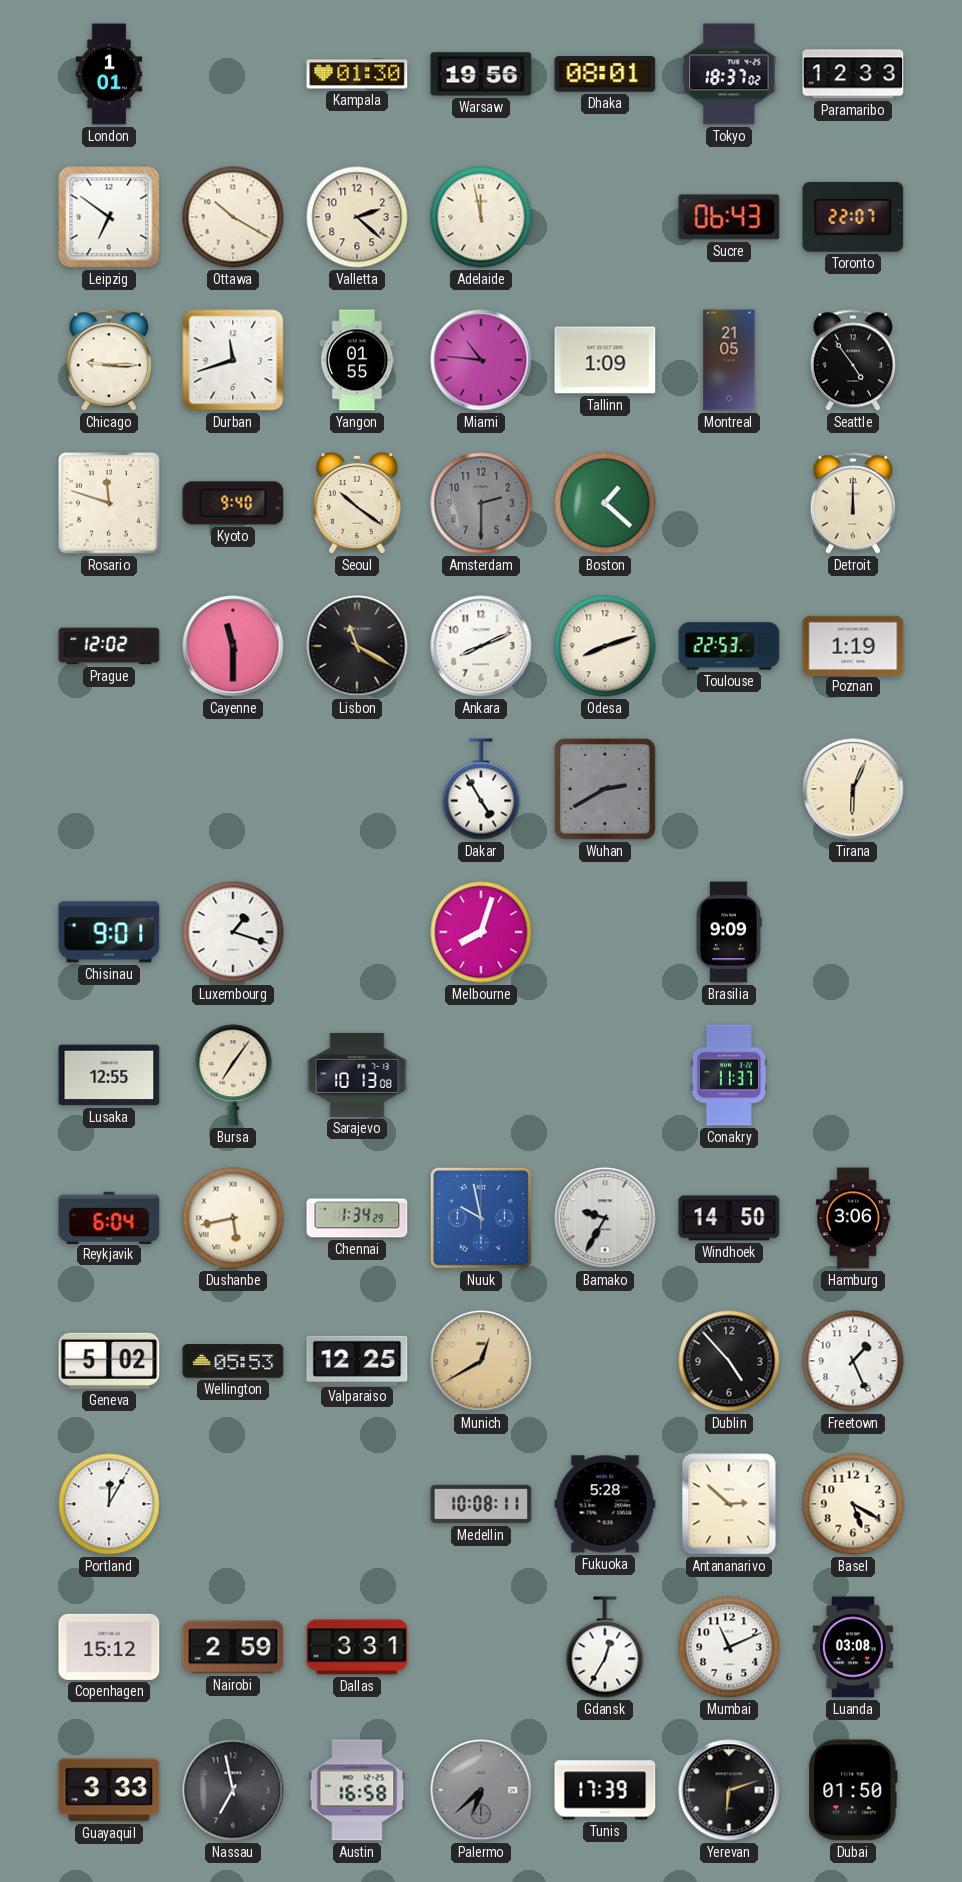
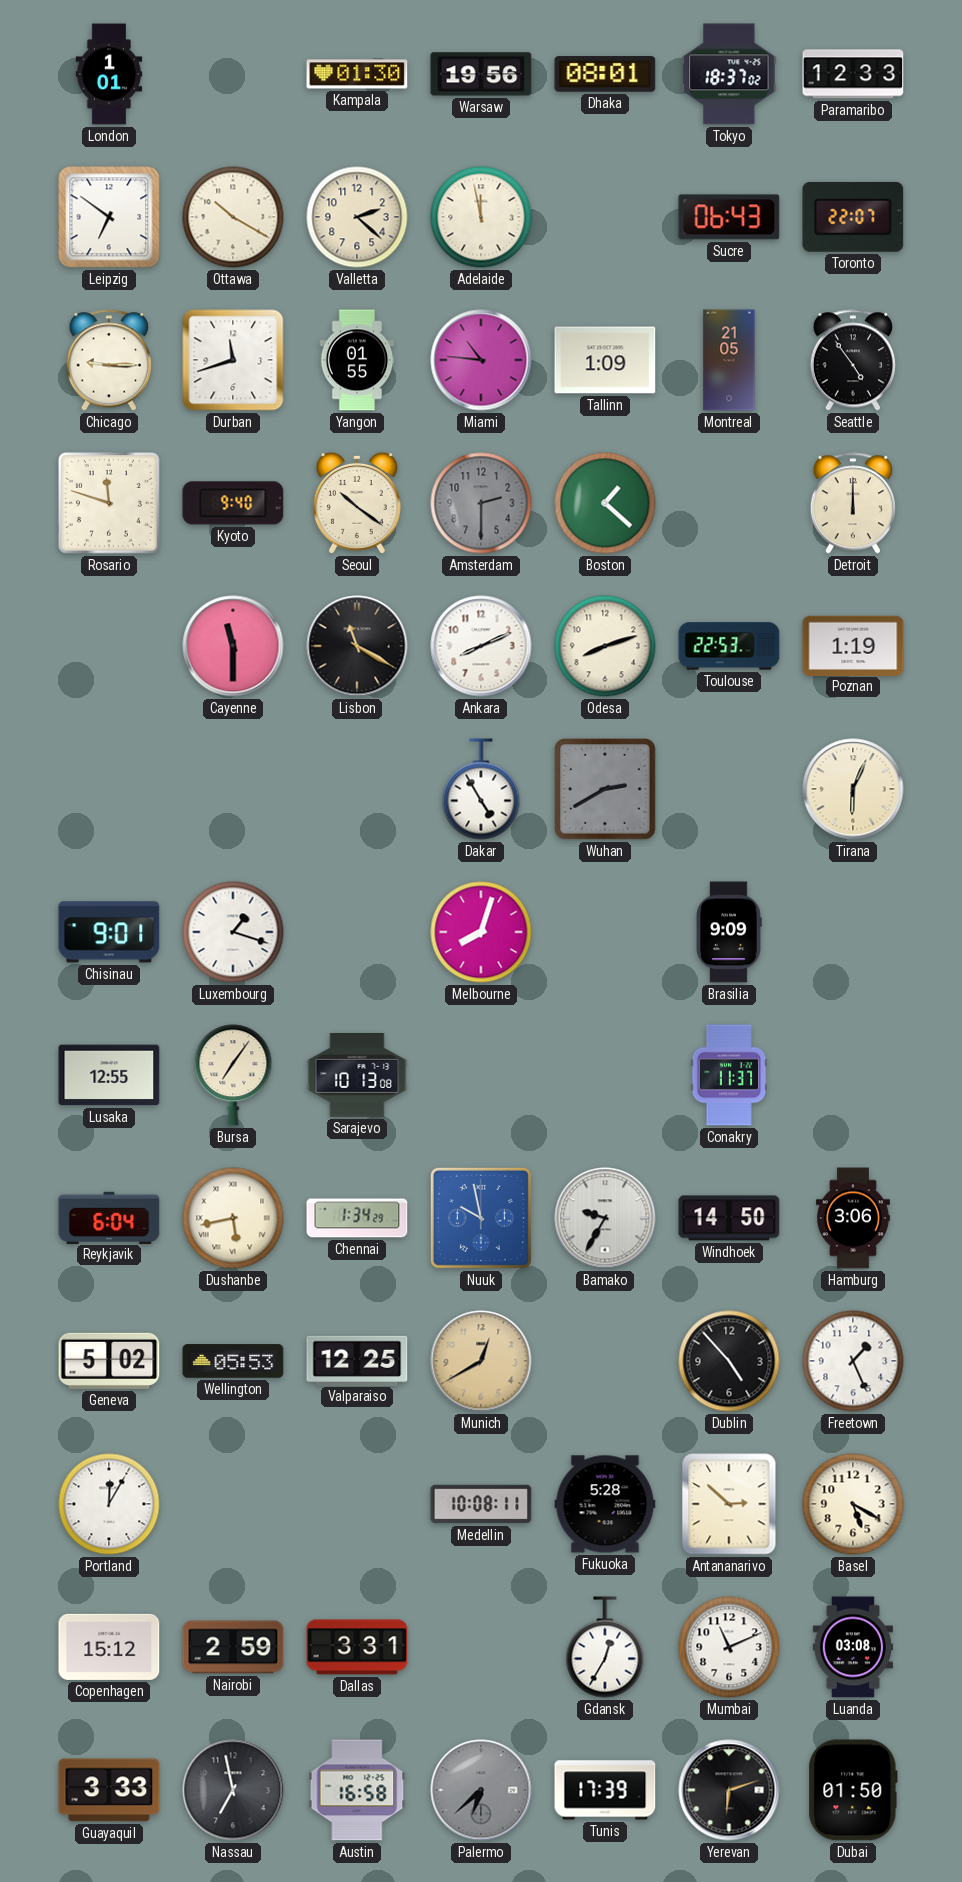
Prague: 12:02 -> none
